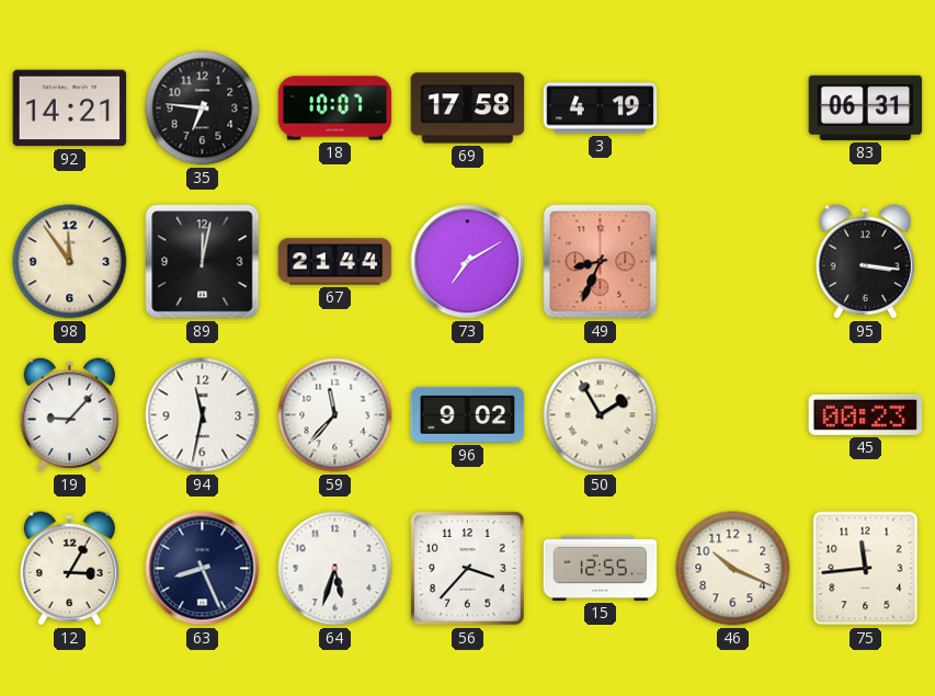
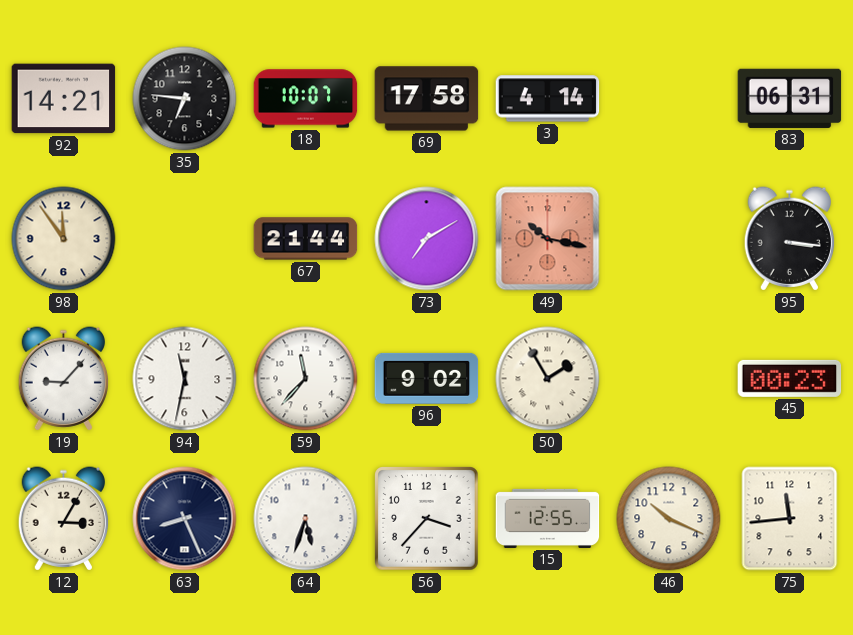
3: 4:19 -> 4:14
89: 12:02 -> none
49: 8:34 -> 10:17
